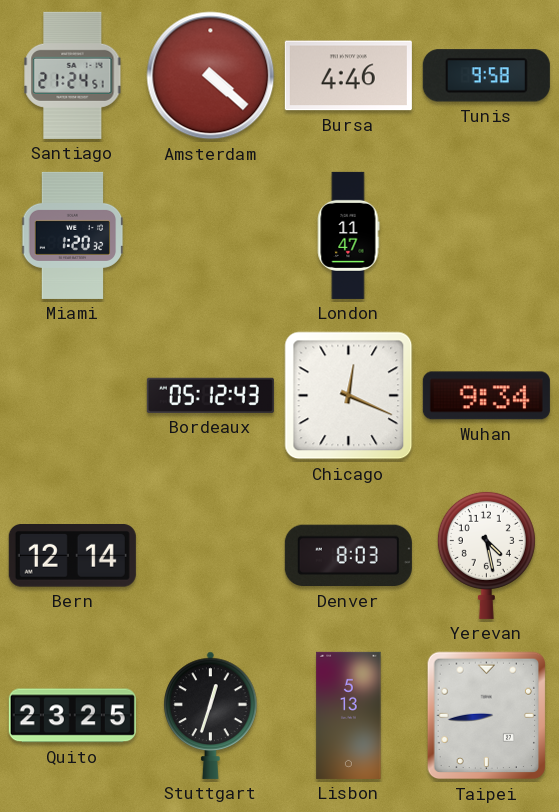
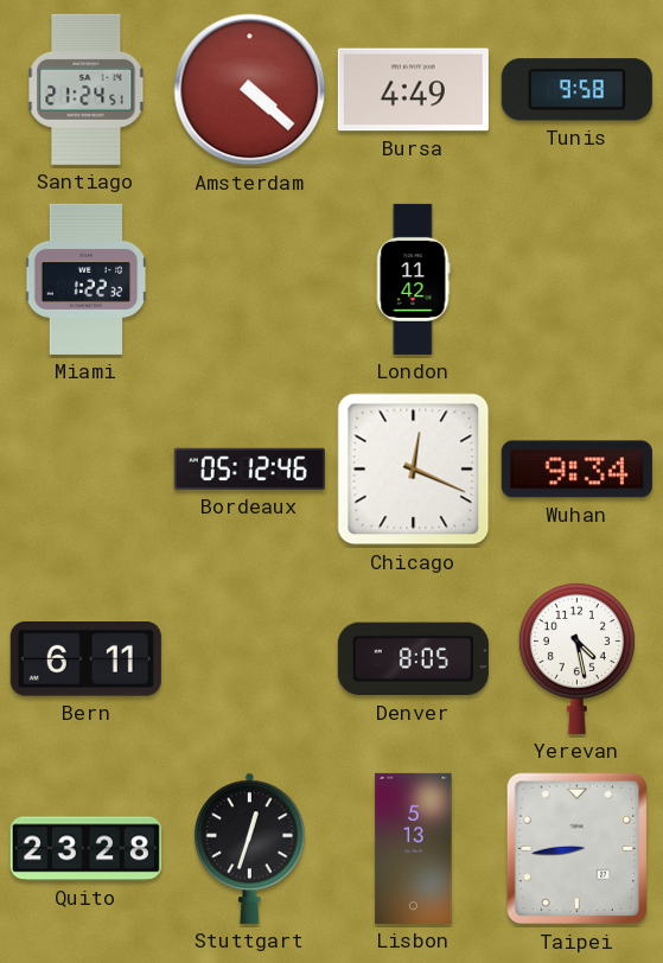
Bursa: 4:46 -> 4:49
Miami: 1:20 -> 1:22
London: 11:47 -> 11:42
Bordeaux: 05:12:43 -> 05:12:46
Bern: 12:14 -> 6:11
Denver: 8:03 -> 8:05
Quito: 23:25 -> 23:28
